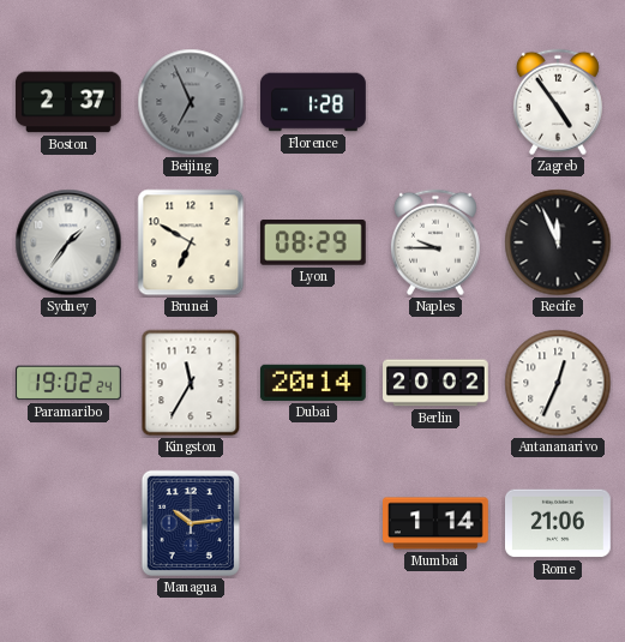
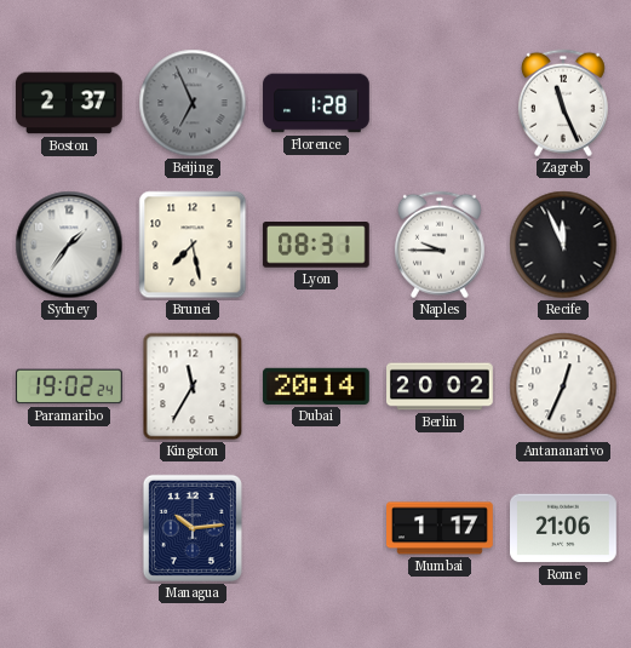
Zagreb: 4:54 -> 11:26
Brunei: 6:50 -> 7:28
Lyon: 08:29 -> 08:31
Mumbai: 1:14 -> 1:17
